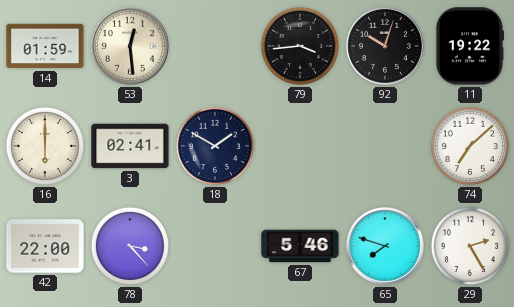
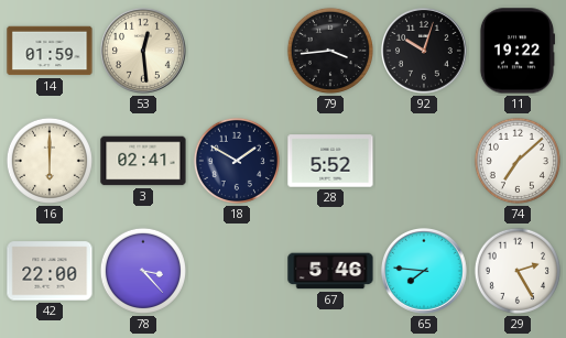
28: none -> 5:52
65: 7:48 -> 7:46
